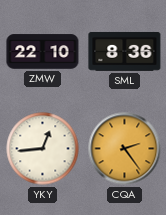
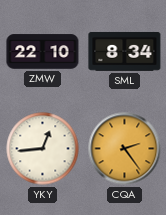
SML: 8:36 -> 8:34
